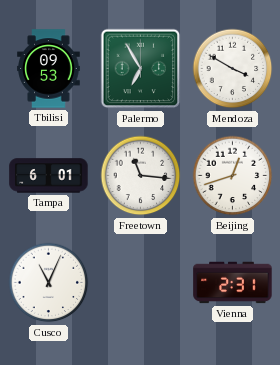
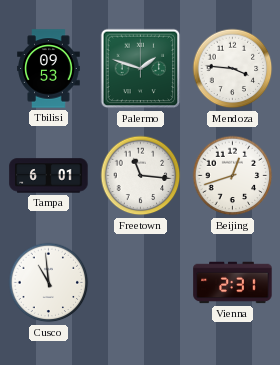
Palermo: 6:55 -> 1:48
Mendoza: 3:50 -> 3:46
Cusco: 11:04 -> 10:59
